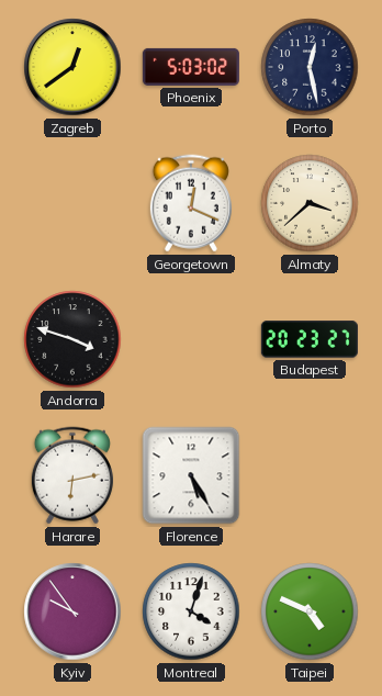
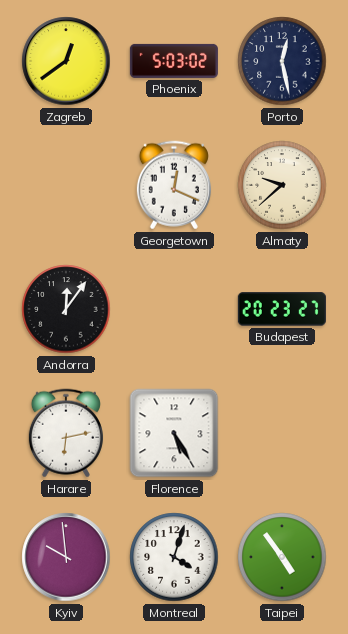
Almaty: 3:38 -> 9:38
Andorra: 3:48 -> 12:06
Kyiv: 9:54 -> 9:59
Taipei: 4:49 -> 4:54
